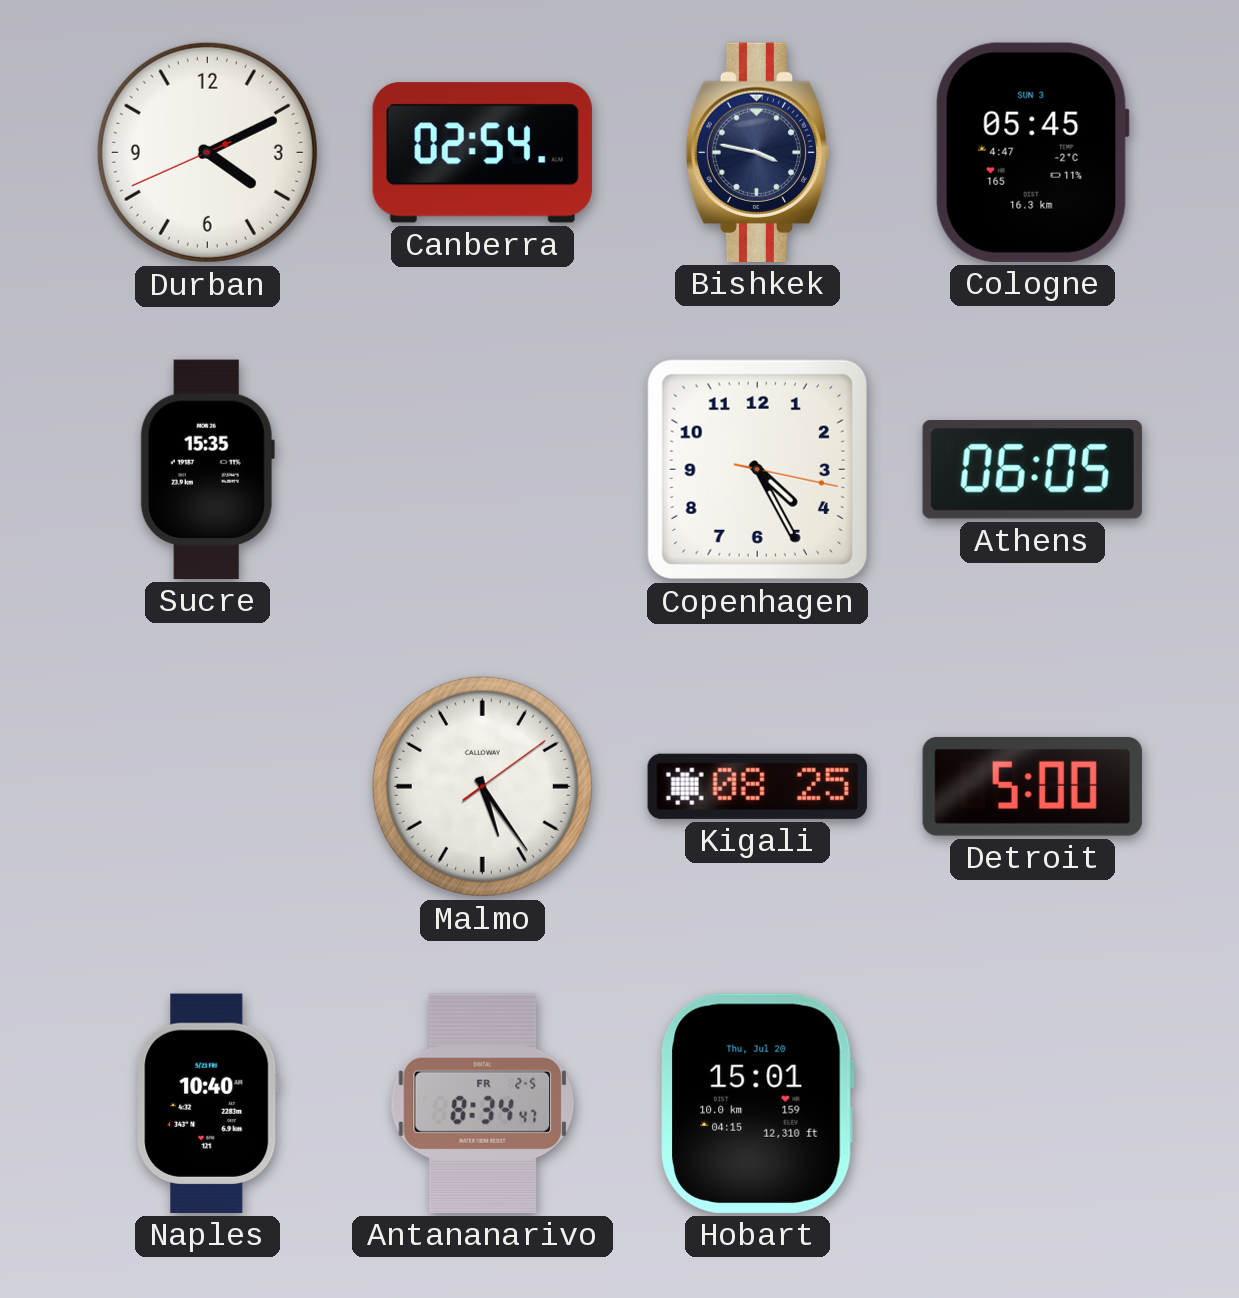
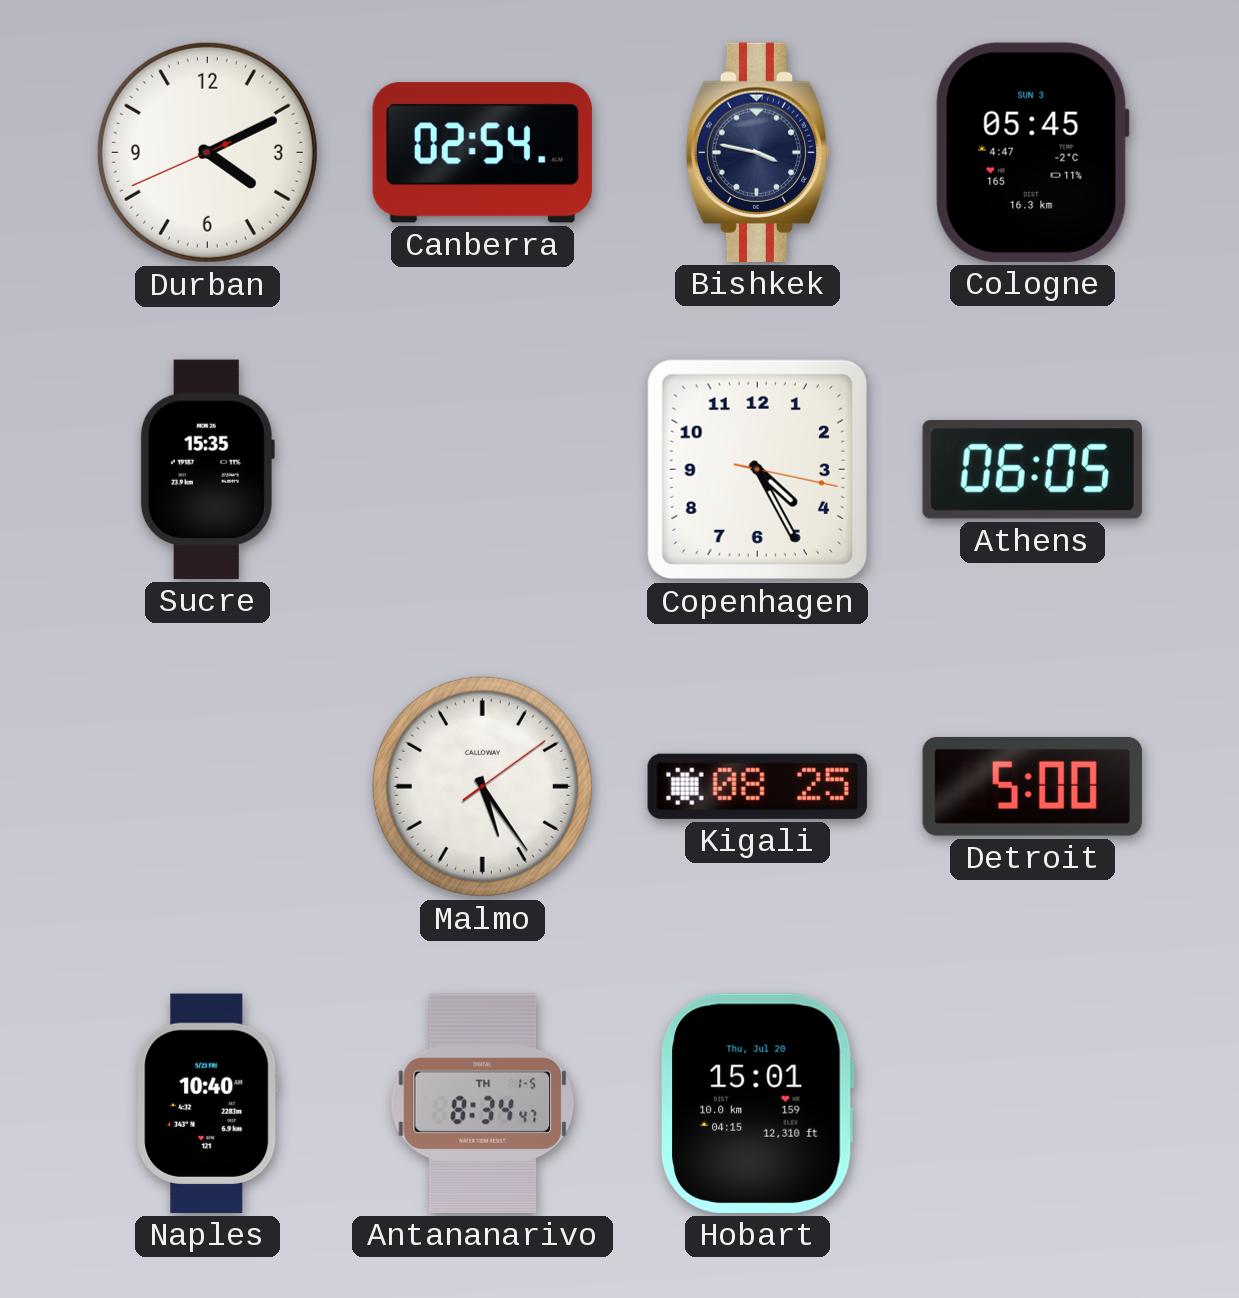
Antananarivo date: FR 2-5 -> TH 1-5
